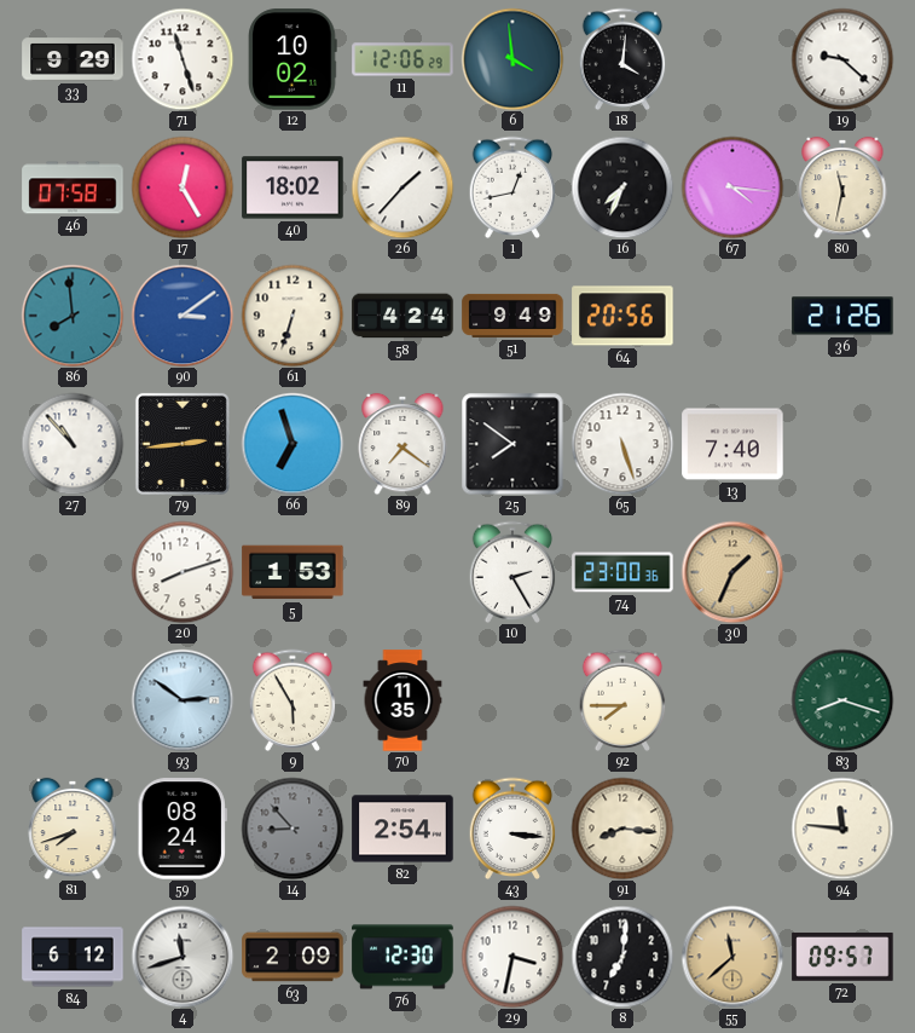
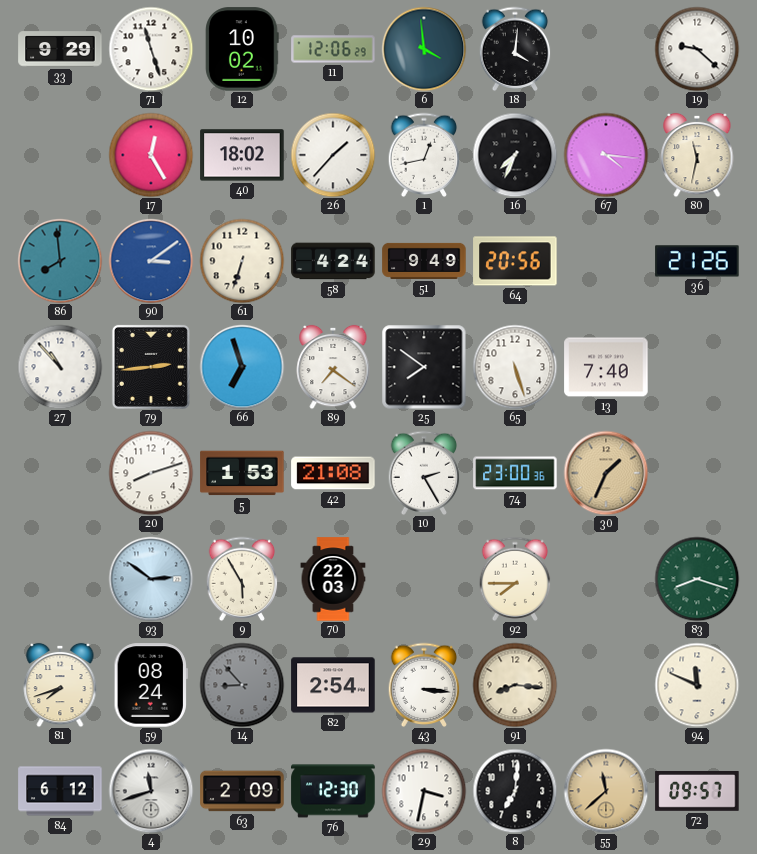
46: 07:58 -> none
42: none -> 21:08
70: 11:35 -> 22:03
94: 11:46 -> 11:49
